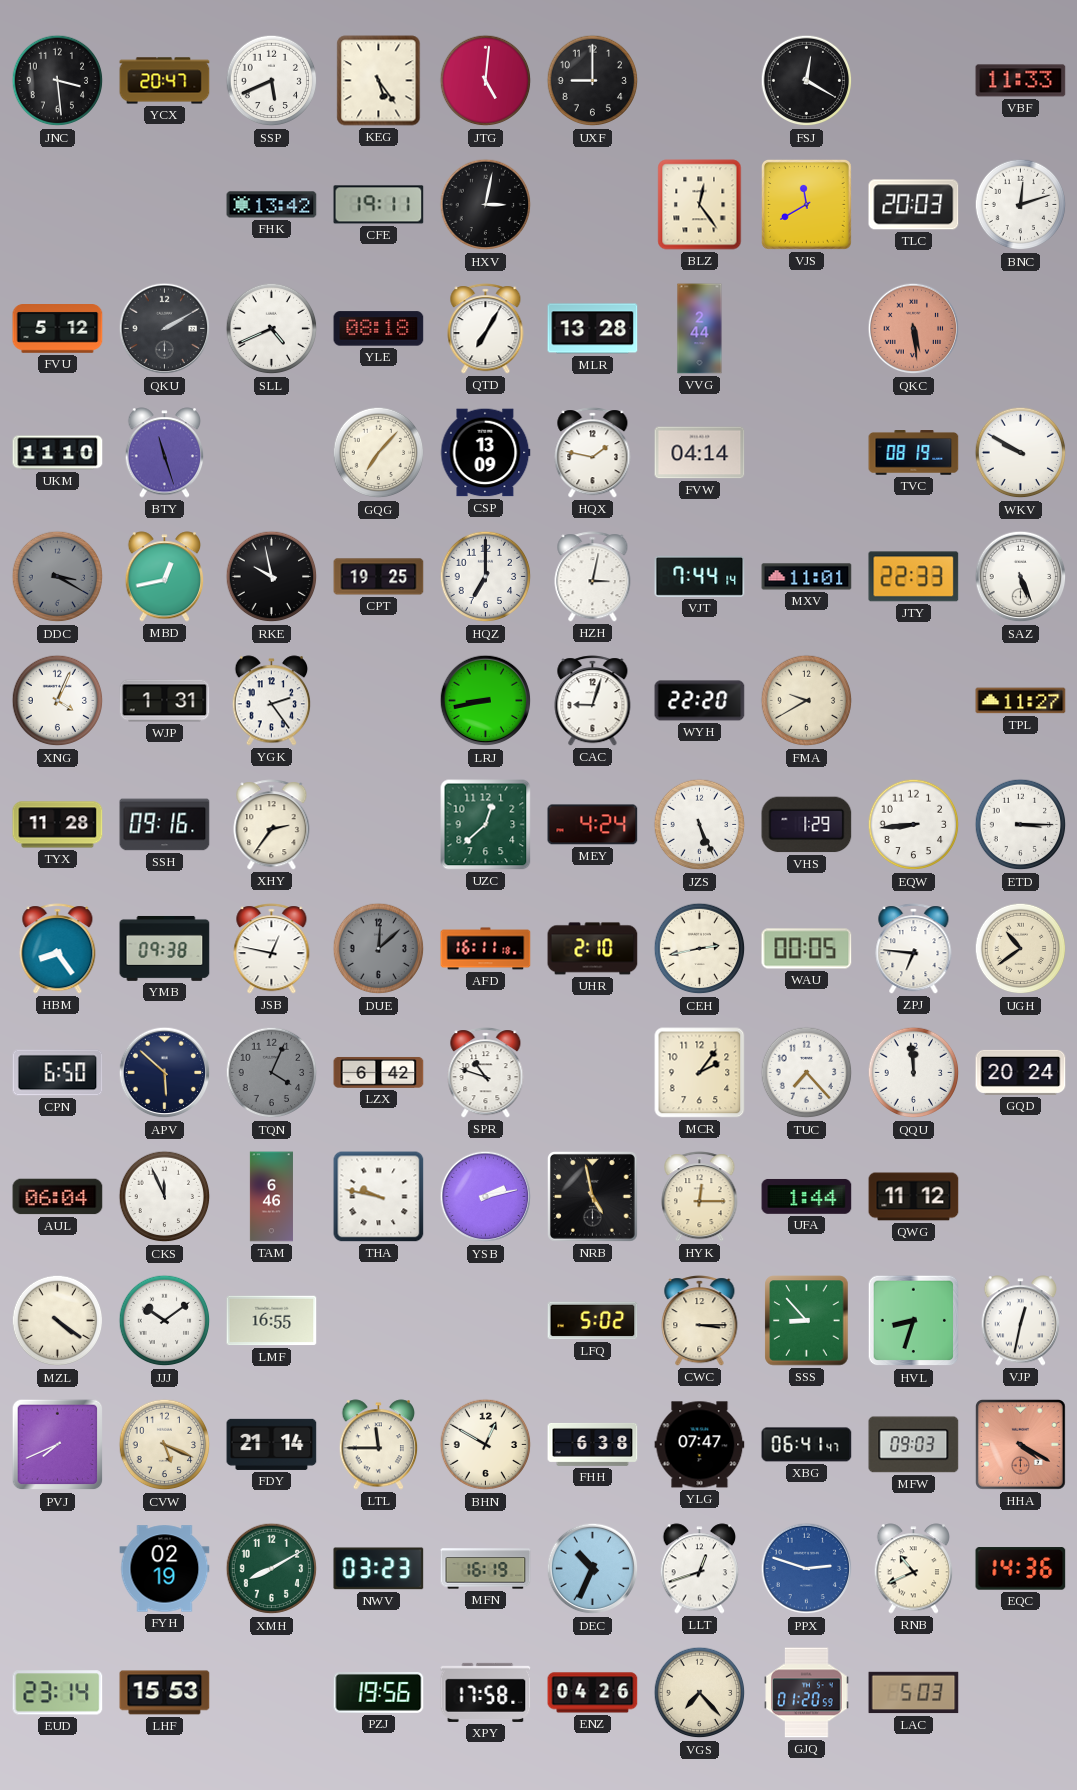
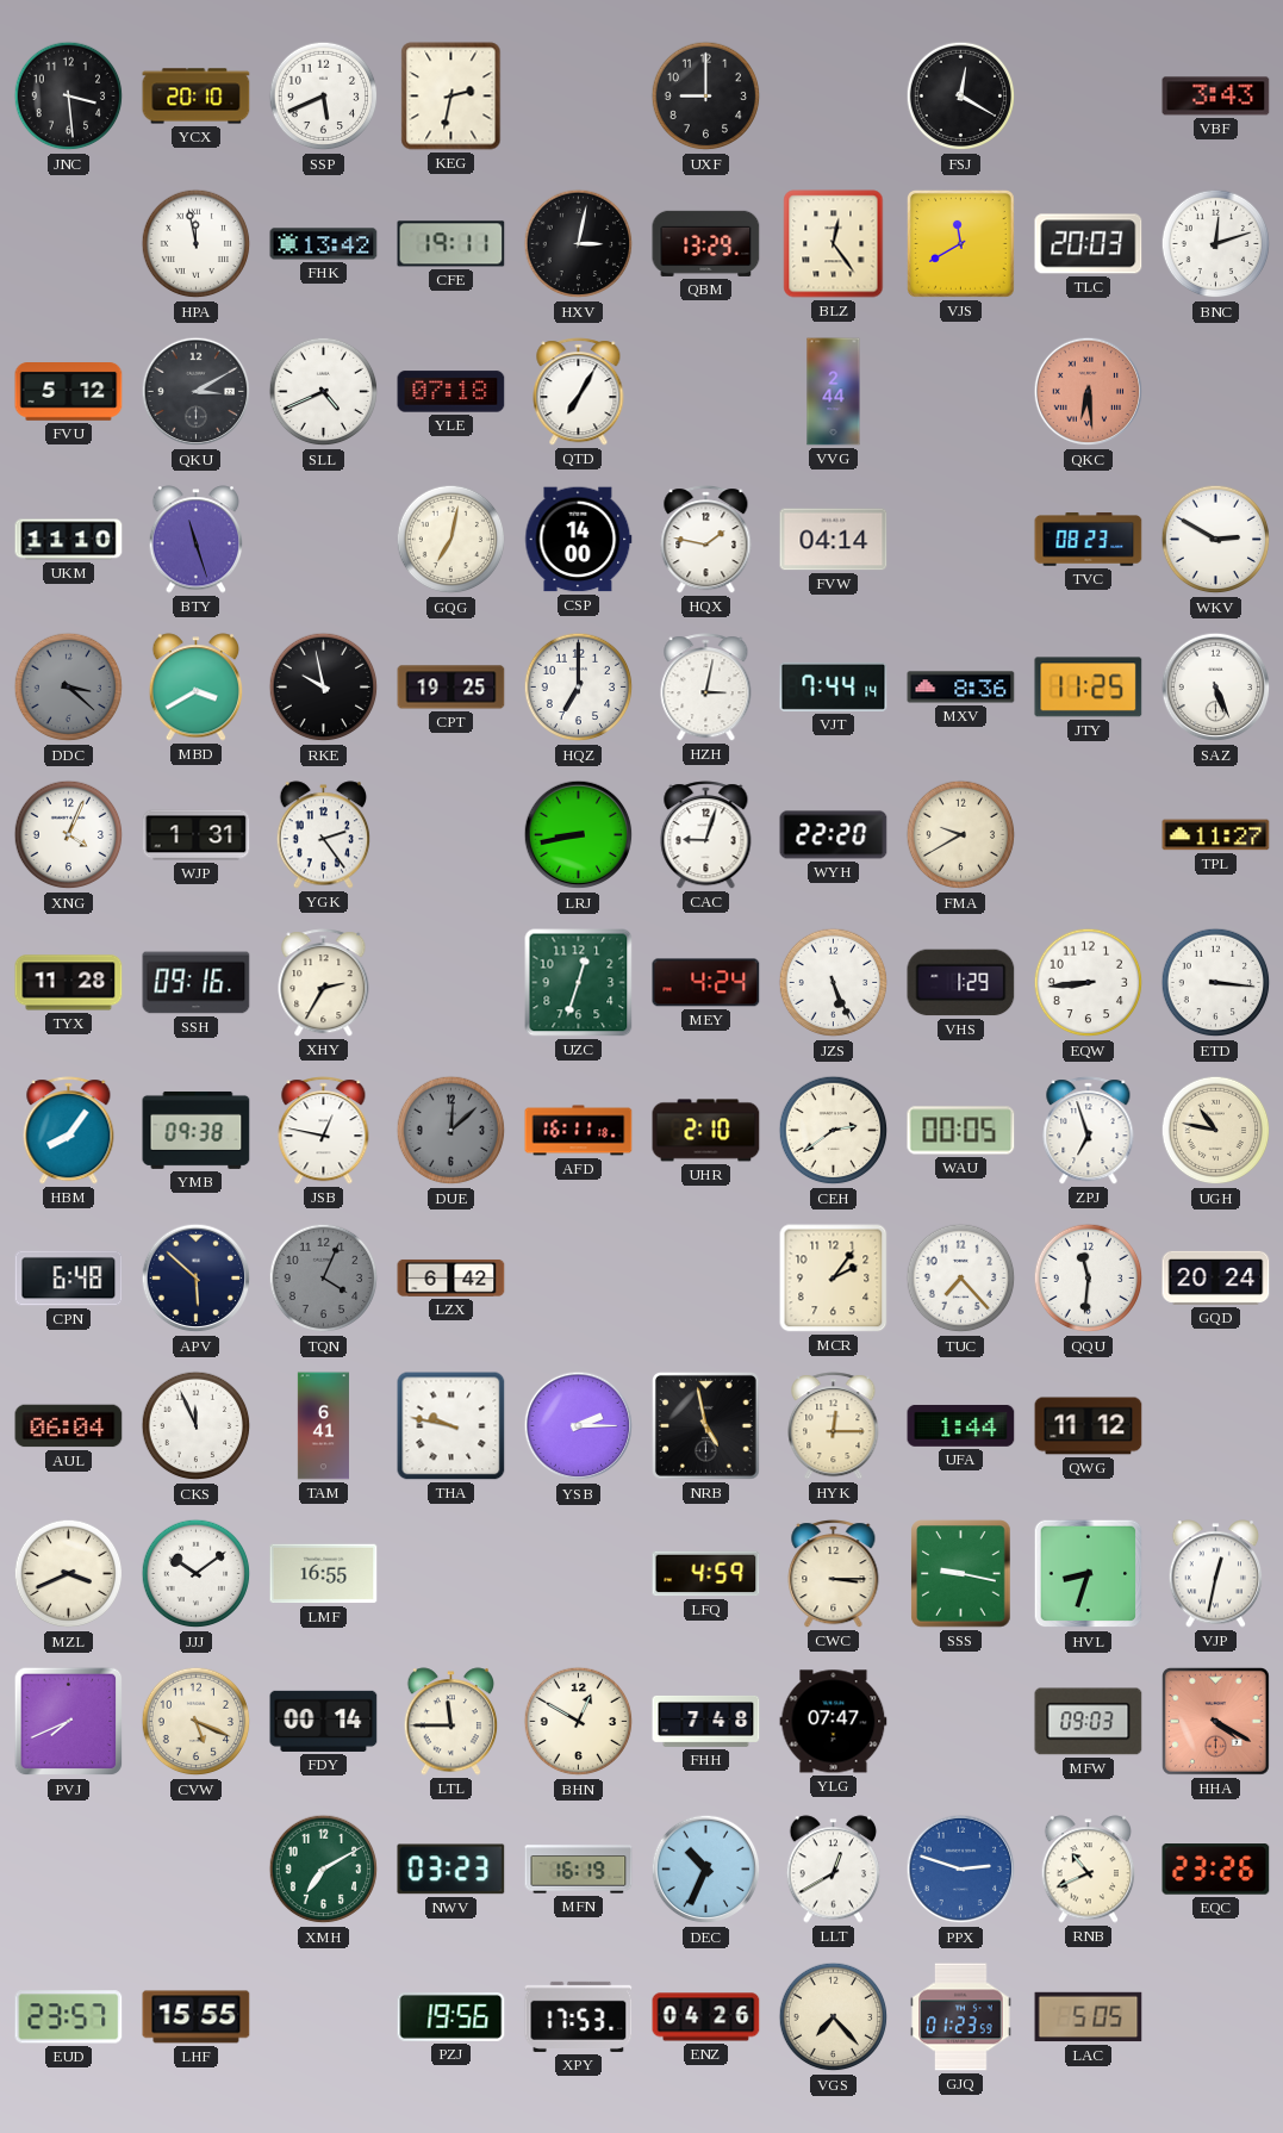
YCX: 20:47 -> 20:10
KEG: 5:24 -> 2:32
JTG: 5:01 -> none
VBF: 11:33 -> 3:43
HPA: none -> 11:58
QBM: none -> 13:29
QKU: 2:10 -> 3:10
YLE: 08:18 -> 07:18
MLR: 13:28 -> none
QKC: 5:29 -> 6:29
GQG: 7:07 -> 7:02
CSP: 13:09 -> 14:00
TVC: 08:19 -> 08:23
WKV: 9:50 -> 2:50
DDC: 3:20 -> 3:22
MBD: 12:43 -> 3:40
MXV: 11:01 -> 8:36
JTY: 22:33 -> 11:25
XHY: 2:36 -> 2:35
UZC: 12:38 -> 12:33
ETD: 3:15 -> 3:16
HBM: 8:24 -> 8:06
CEH: 2:43 -> 2:39
ZPJ: 6:46 -> 6:57
UGH: 10:39 -> 10:47
CPN: 6:50 -> 6:48
SPR: 10:48 -> none
QQU: 11:59 -> 11:31
TAM: 6:46 -> 6:41
YSB: 2:13 -> 2:15
MZL: 4:21 -> 3:41
LFQ: 5:02 -> 4:59
SSS: 8:53 -> 9:17
FDY: 21:14 -> 00:14
FHH: 6:38 -> 7:48
XBG: 06:41 -> none
FYH: 02:19 -> none
XMH: 8:10 -> 7:10
LLT: 12:42 -> 12:40
EQC: 14:36 -> 23:26
EUD: 23:14 -> 23:57
LHF: 15:53 -> 15:55
XPY: 17:58 -> 17:53
GJQ: 01:20 -> 01:23
LAC: 5:03 -> 5:05
